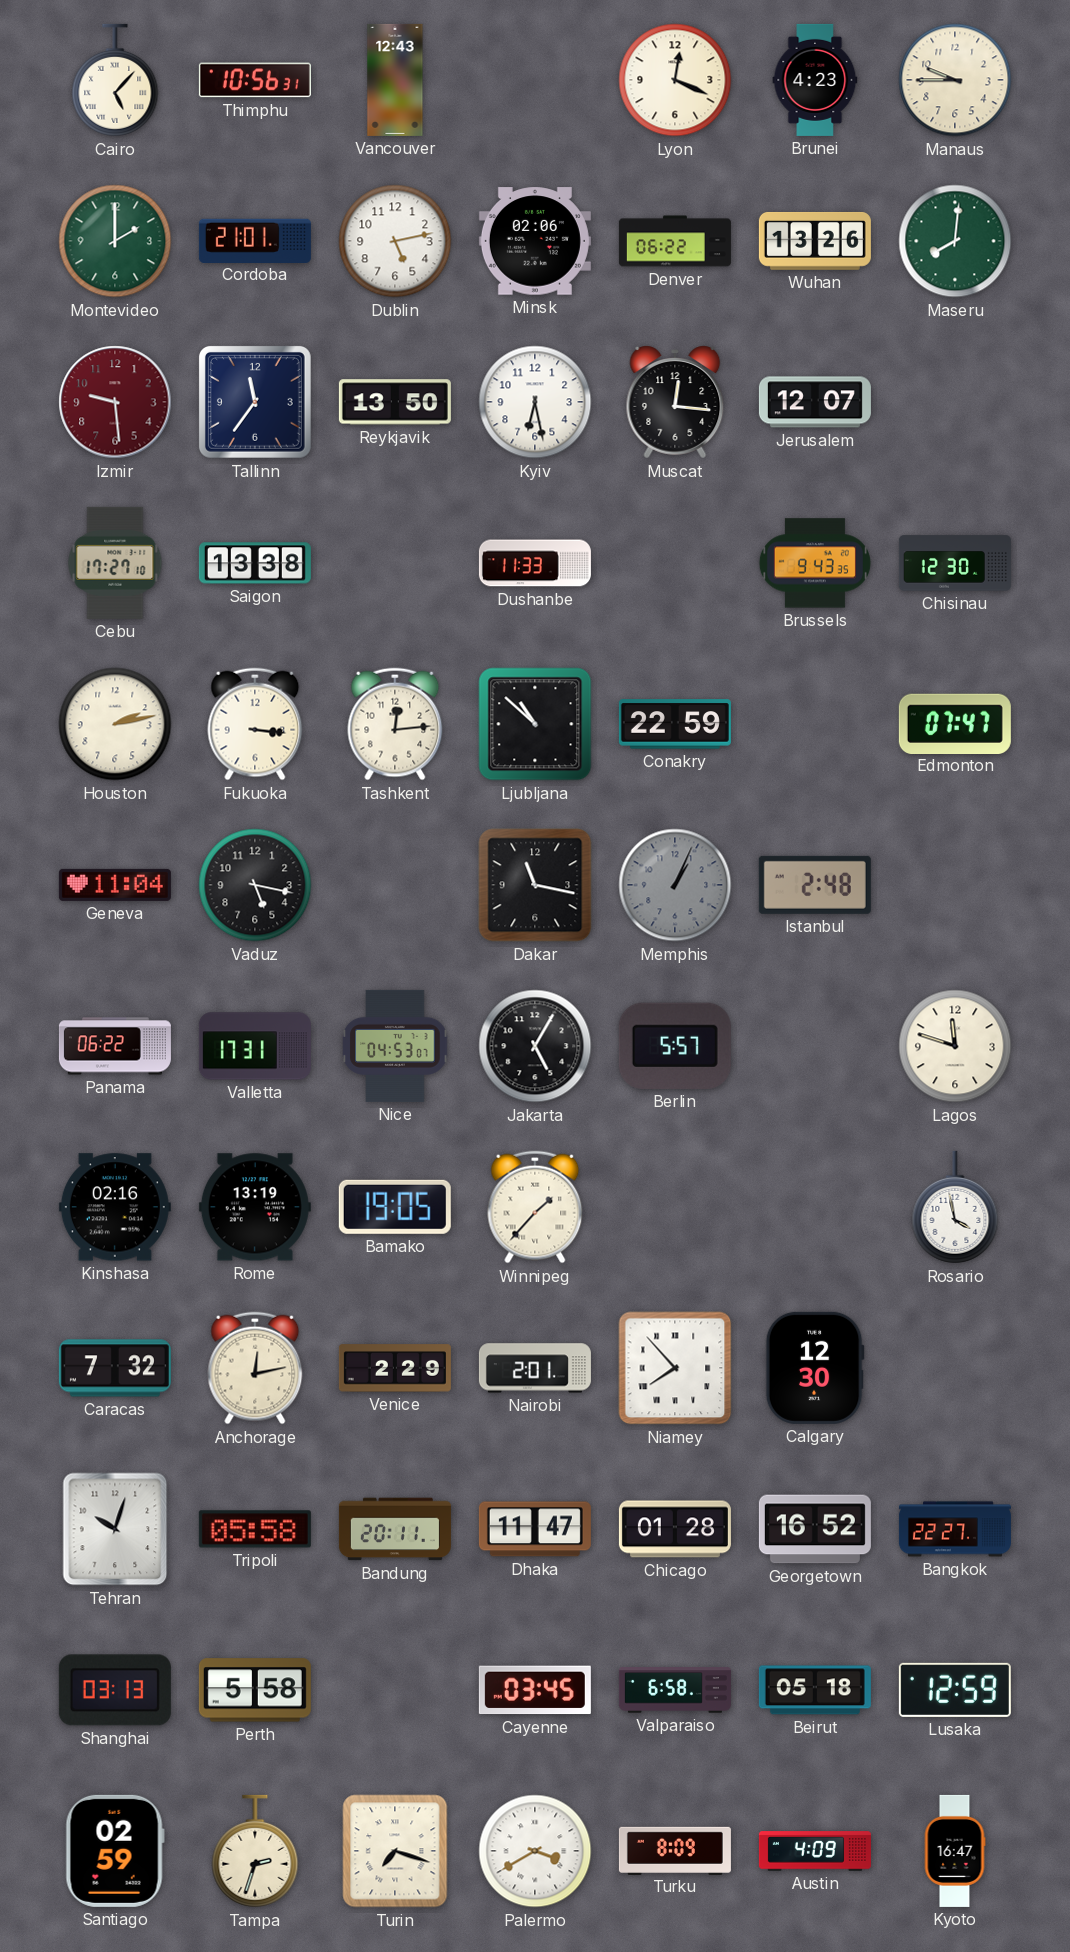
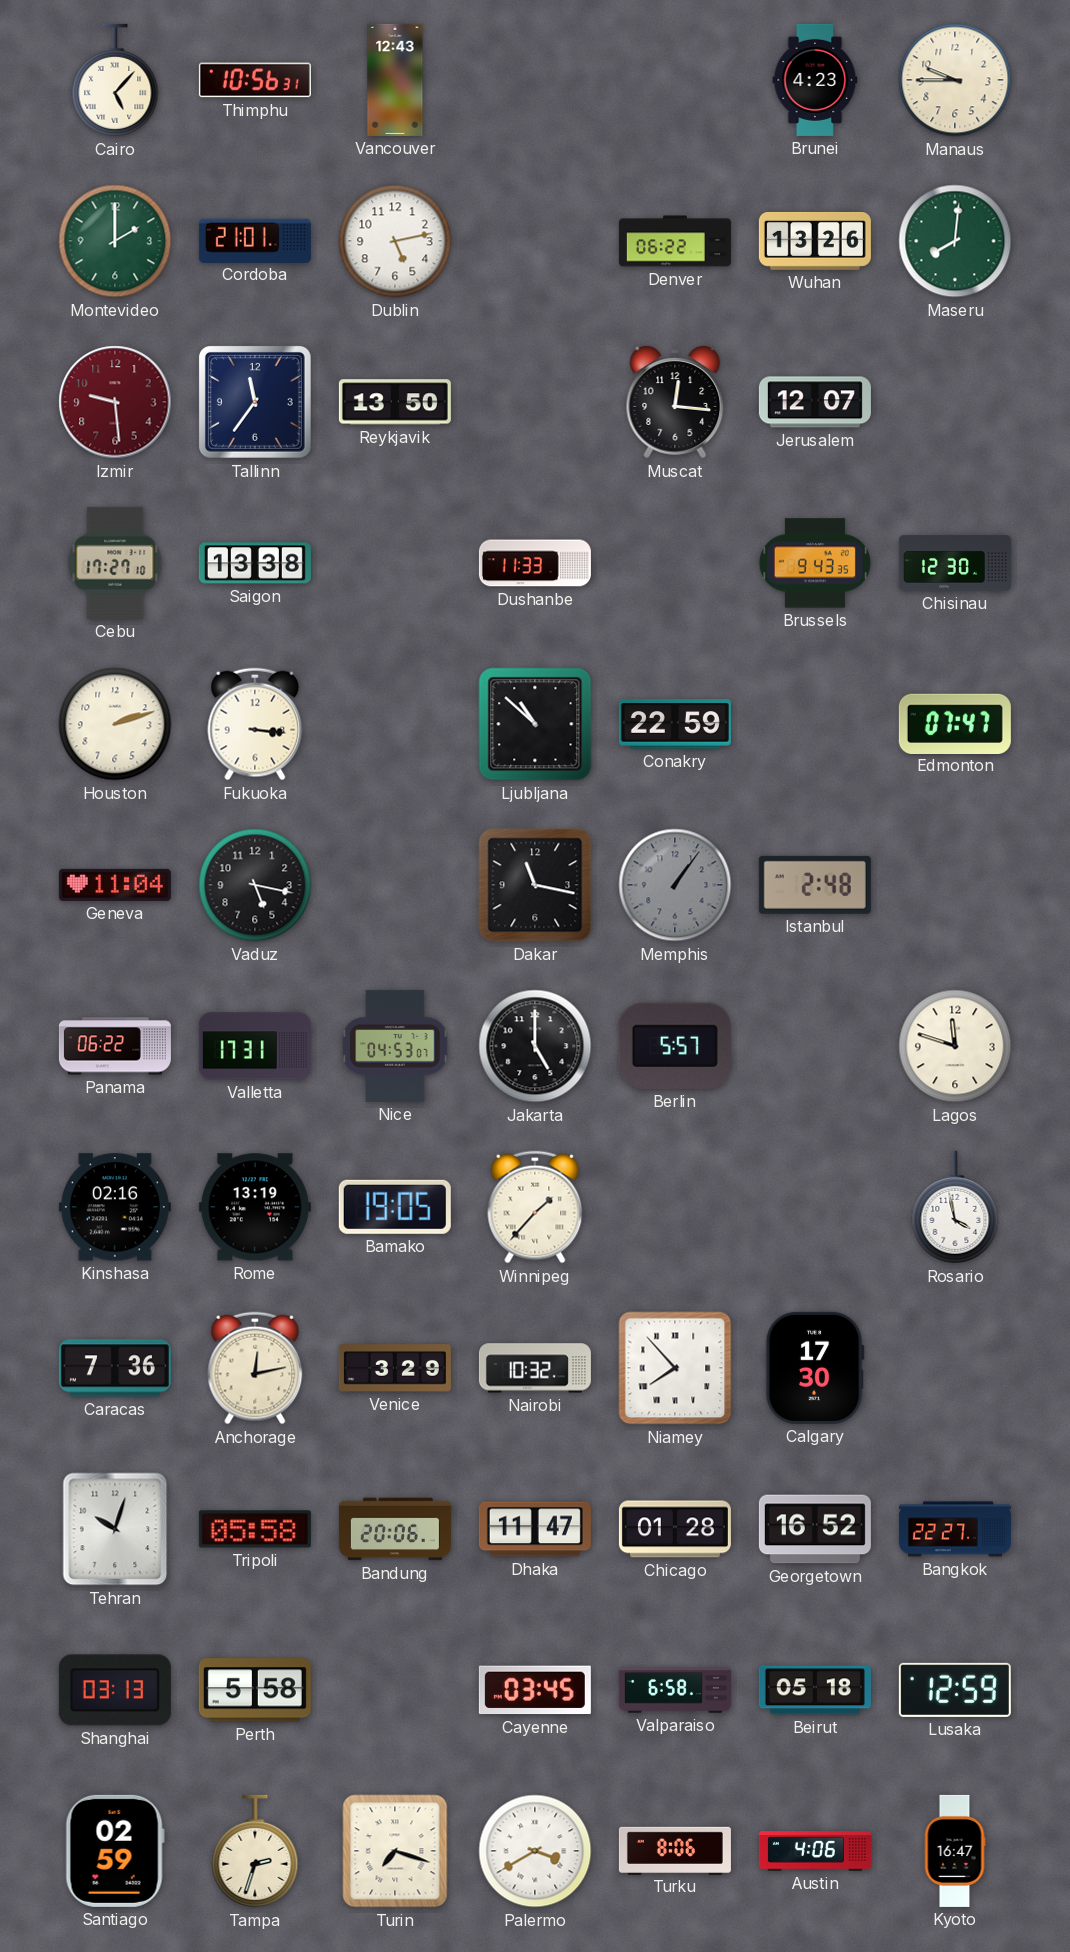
Lyon: 12:19 -> none
Minsk: 02:06 -> none
Kyiv: 6:28 -> none
Houston: 2:13 -> 2:12
Tashkent: 12:14 -> none
Memphis: 1:04 -> 1:06
Jakarta: 5:05 -> 5:00
Caracas: 7:32 -> 7:36
Venice: 2:29 -> 3:29
Nairobi: 2:01 -> 10:32
Calgary: 12:30 -> 17:30
Bandung: 20:11 -> 20:06
Turku: 8:09 -> 8:06
Austin: 4:09 -> 4:06
